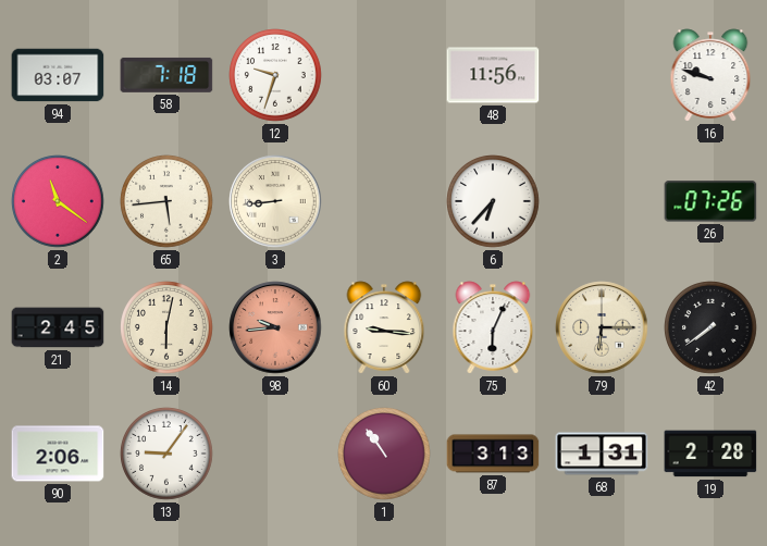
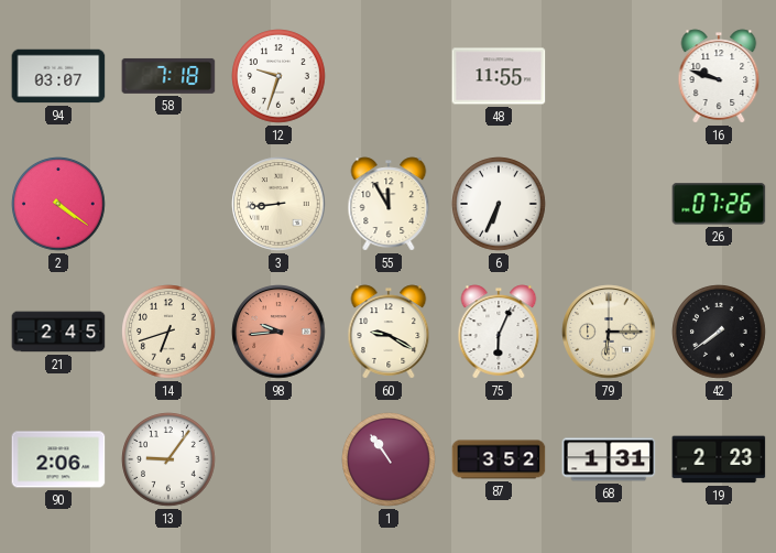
48: 11:56 -> 11:55
2: 11:21 -> 4:21
65: 5:44 -> none
55: none -> 11:55
6: 6:37 -> 6:34
14: 6:02 -> 6:42
60: 9:16 -> 9:20
87: 3:13 -> 3:52
19: 2:28 -> 2:23
